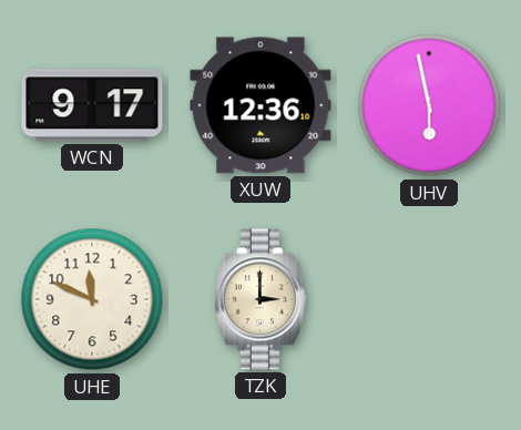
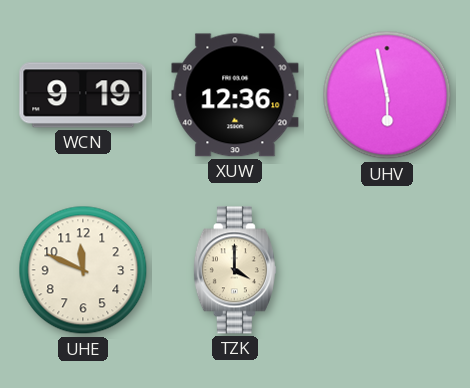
WCN: 9:17 -> 9:19
TZK: 3:00 -> 4:00
